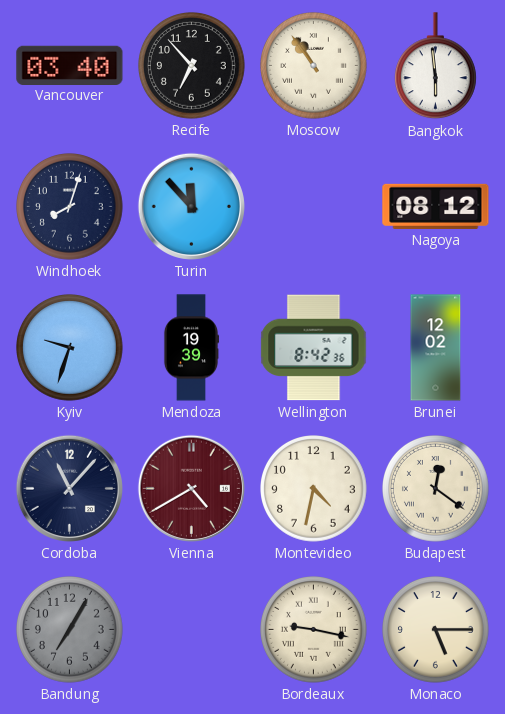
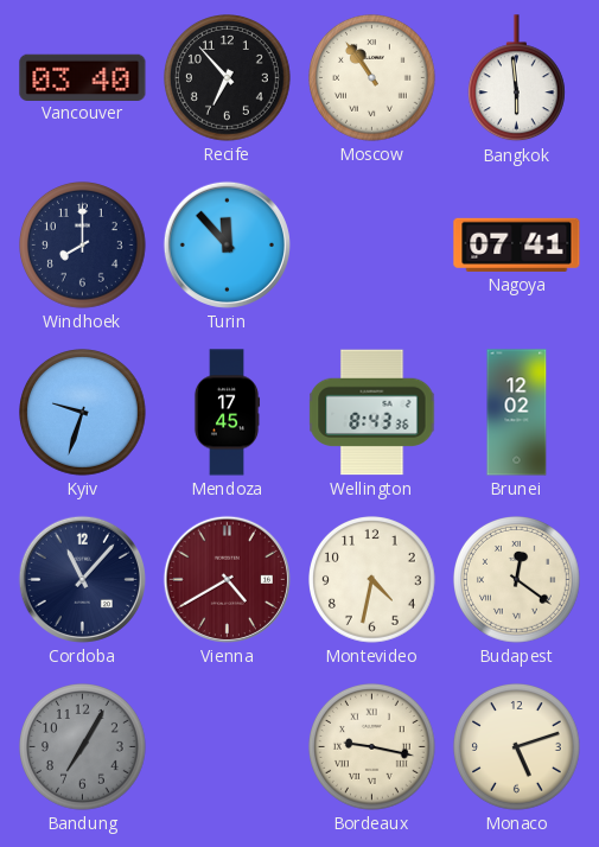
Windhoek: 8:03 -> 8:00
Nagoya: 08:12 -> 07:41
Mendoza: 19:39 -> 17:45
Wellington: 8:42 -> 8:43
Monaco: 5:15 -> 5:12
